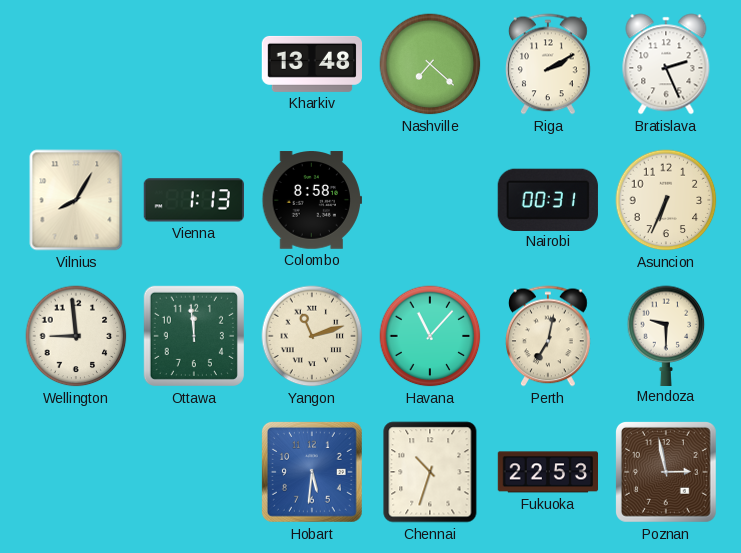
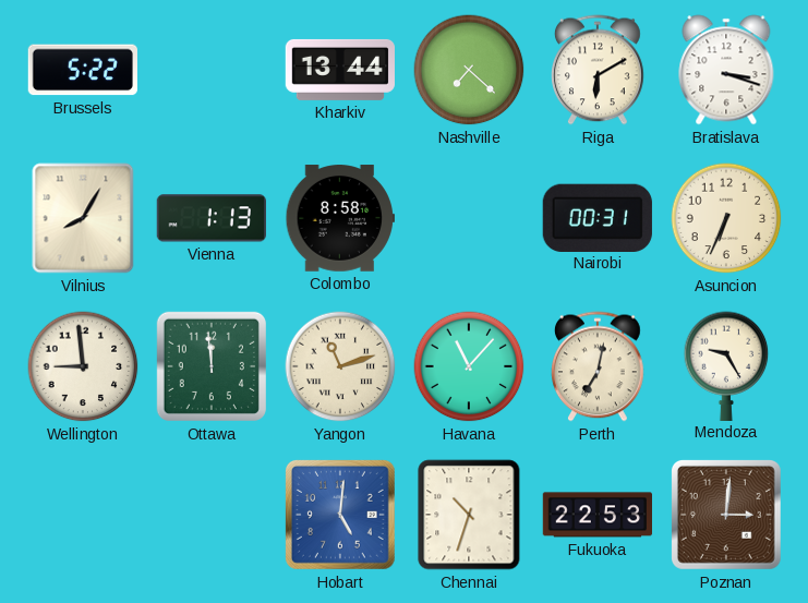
Brussels: none -> 5:22
Kharkiv: 13:48 -> 13:44
Riga: 2:10 -> 6:10
Bratislava: 2:26 -> 3:18
Mendoza: 9:30 -> 9:25
Hobart: 5:31 -> 5:01
Poznan: 2:58 -> 3:01
